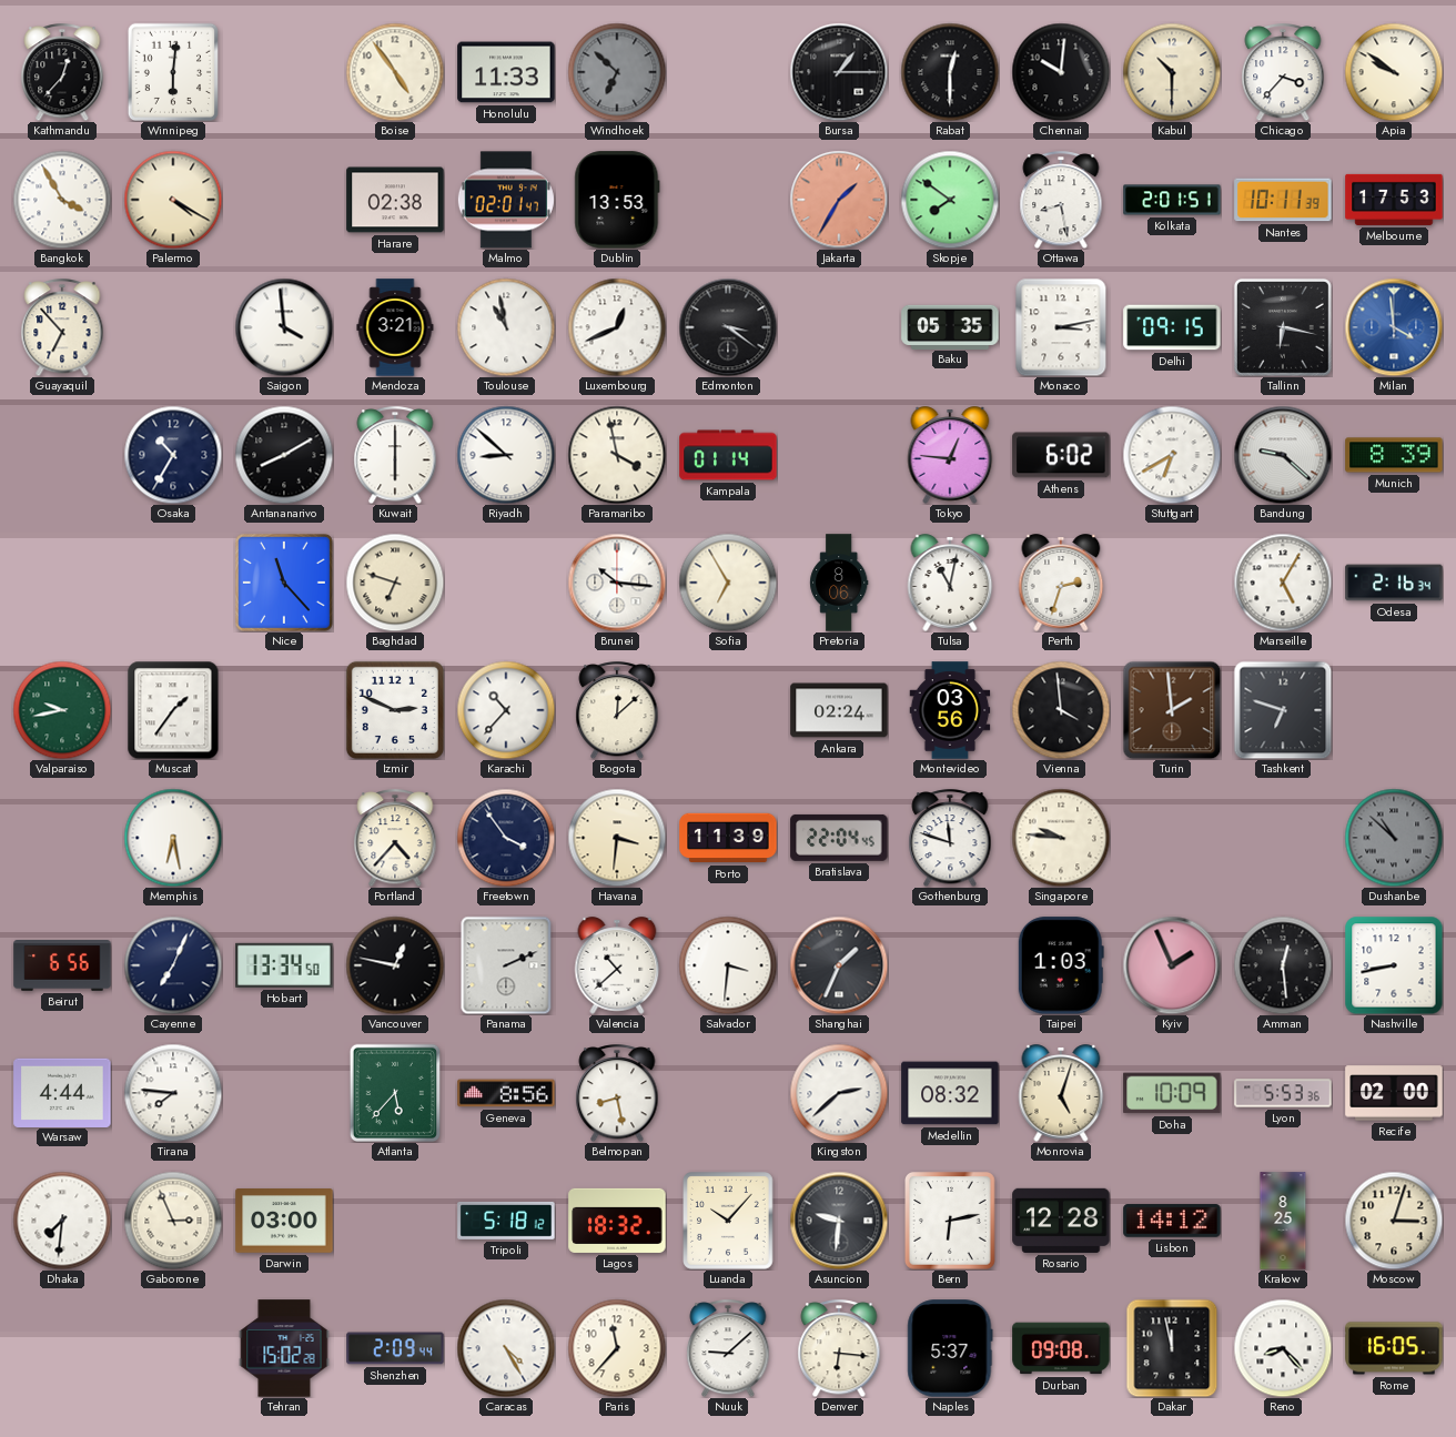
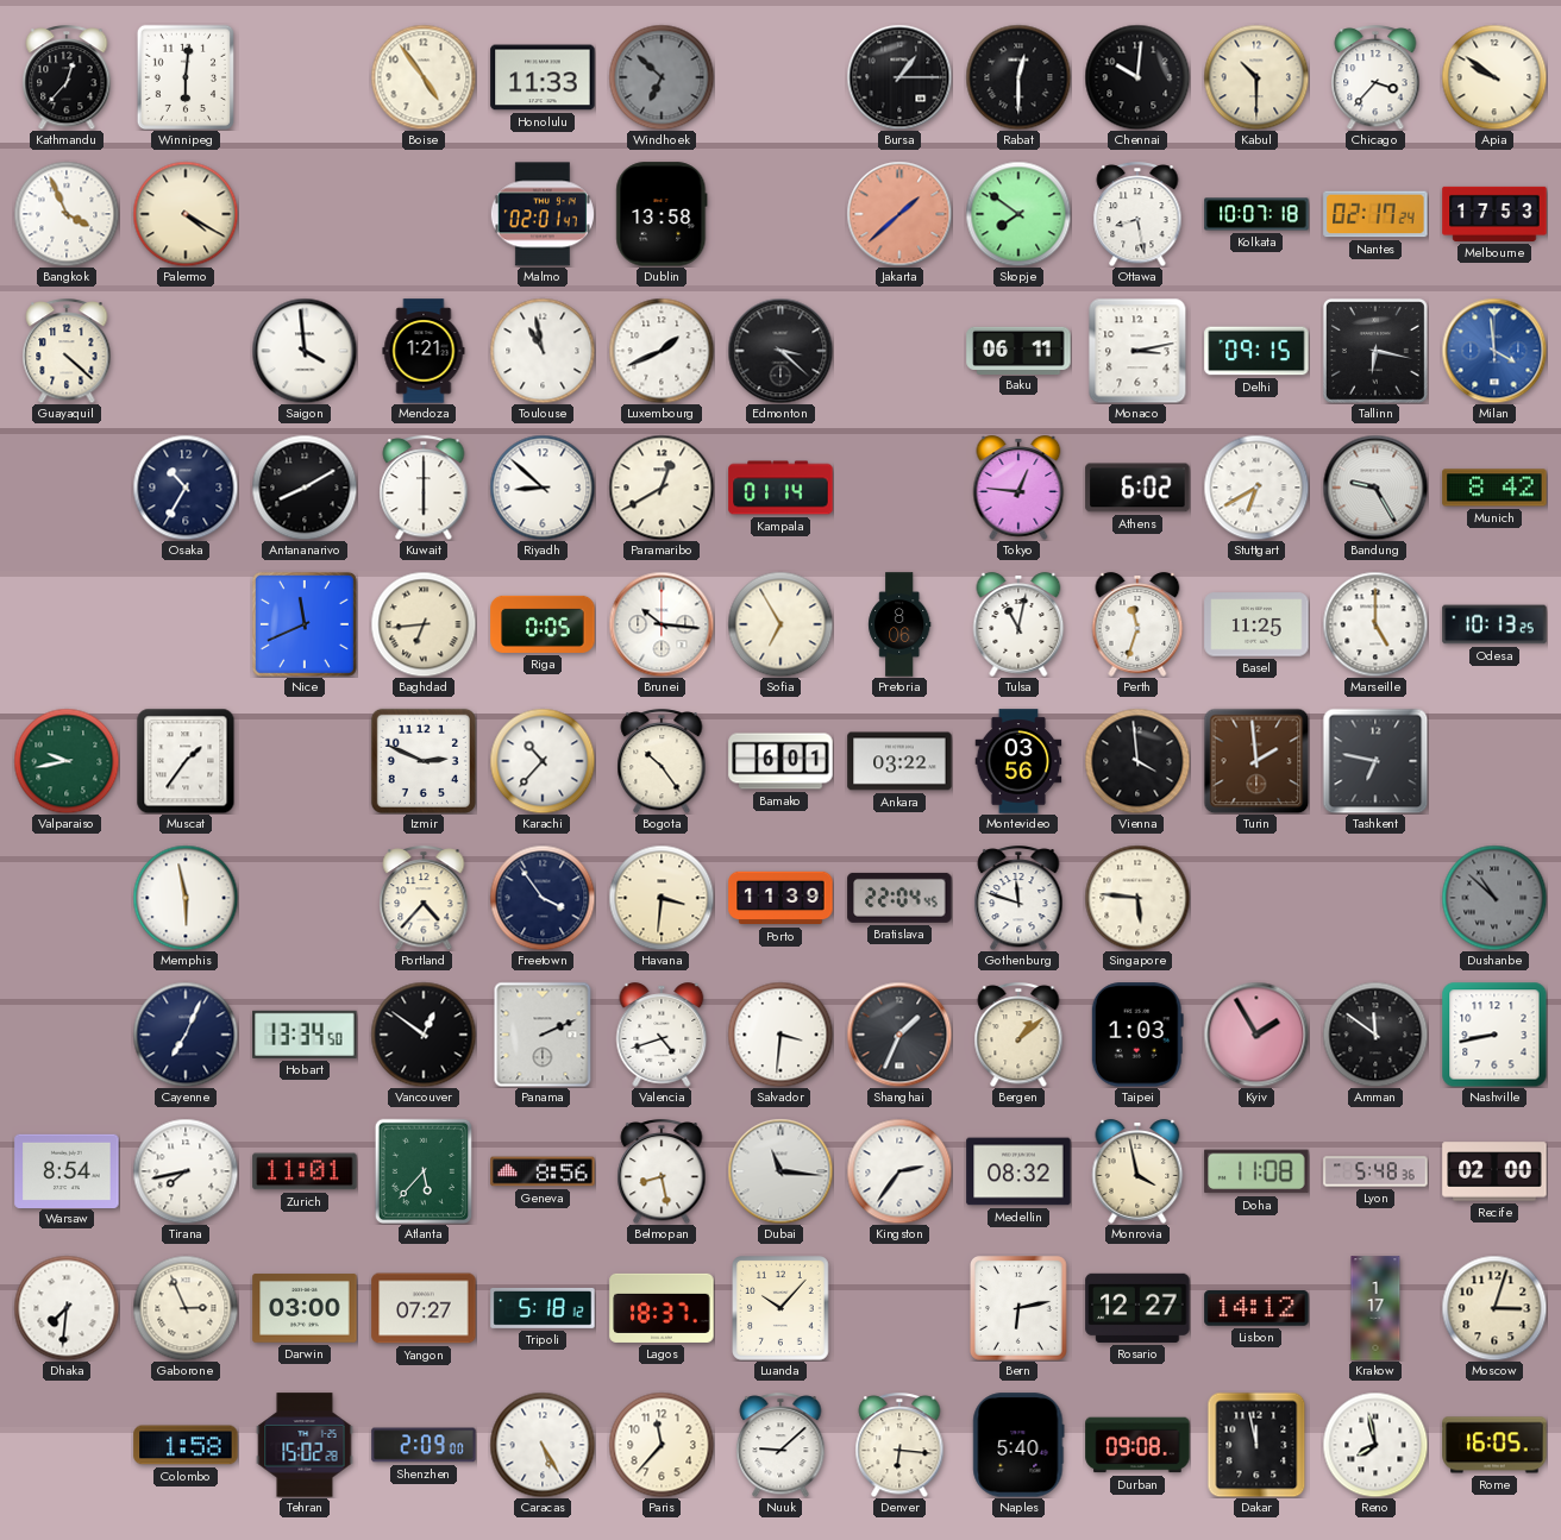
Bangkok: 3:55 -> 3:56
Harare: 02:38 -> none
Dublin: 13:53 -> 13:58
Jakarta: 1:35 -> 1:38
Kolkata: 2:01 -> 10:07
Nantes: 10:11 -> 02:17
Guayaquil: 6:53 -> 4:22
Mendoza: 3:21 -> 1:21
Luxembourg: 12:41 -> 1:41
Edmonton: 3:21 -> 3:22
Baku: 05:35 -> 06:11
Paramaribo: 3:58 -> 12:40
Bandung: 9:22 -> 9:25
Munich: 8:39 -> 8:42
Nice: 11:23 -> 11:41
Baghdad: 6:48 -> 6:44
Riga: none -> 0:05
Perth: 2:33 -> 11:33
Basel: none -> 11:25
Marseille: 5:05 -> 5:00
Odesa: 2:16 -> 10:13
Bogota: 12:08 -> 10:24
Bamako: none -> 6:01
Ankara: 02:24 -> 03:22
Tashkent: 6:48 -> 6:47
Memphis: 6:28 -> 5:58
Singapore: 9:46 -> 5:46
Beirut: 6:56 -> none
Vancouver: 12:47 -> 12:51
Valencia: 10:38 -> 4:42
Bergen: none -> 1:08
Kyiv: 1:56 -> 1:55
Amman: 12:29 -> 11:51
Warsaw: 4:44 -> 8:54
Tirana: 7:46 -> 7:43
Zurich: none -> 11:01
Dubai: none -> 11:16
Kingston: 2:38 -> 2:36
Monrovia: 5:03 -> 3:58
Doha: 10:09 -> 11:08
Lyon: 5:53 -> 5:48
Yangon: none -> 07:27
Lagos: 18:32 -> 18:37
Asuncion: 9:31 -> none
Rosario: 12:28 -> 12:27
Krakow: 8:25 -> 1:17
Colombo: none -> 1:58
Shenzhen: 2:09:44 -> 2:09:00
Caracas: 4:25 -> 5:25
Naples: 5:37 -> 5:40
Reno: 8:23 -> 7:58
